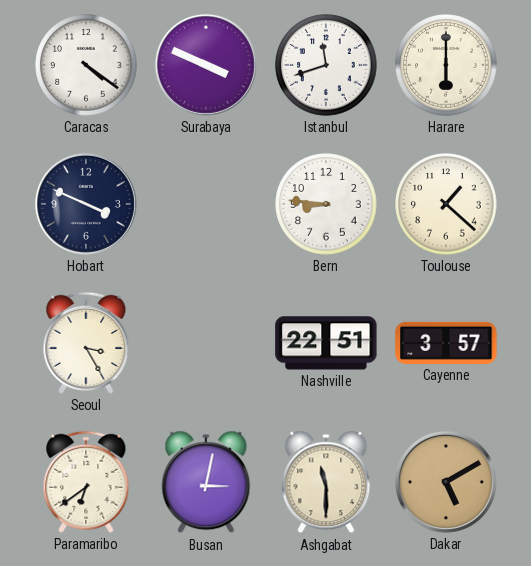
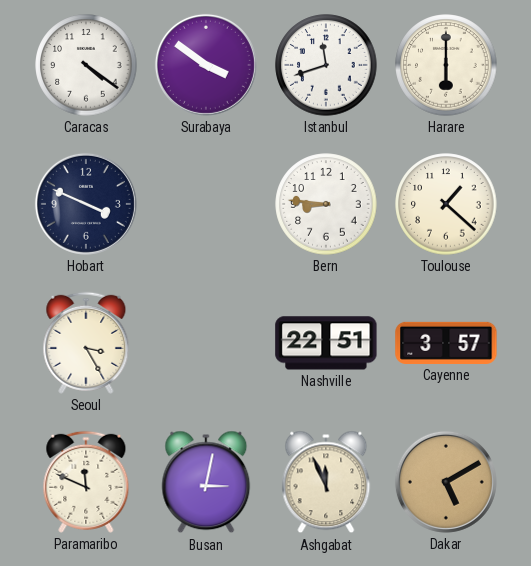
Surabaya: 3:49 -> 3:51
Paramaribo: 6:39 -> 11:49
Ashgabat: 11:30 -> 11:56
